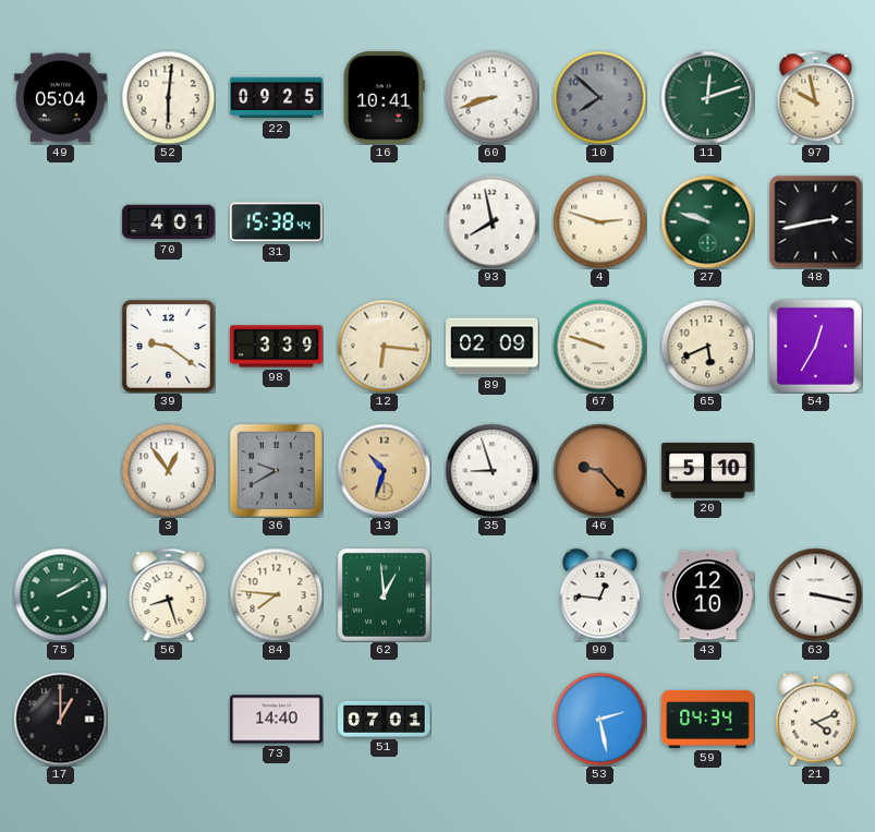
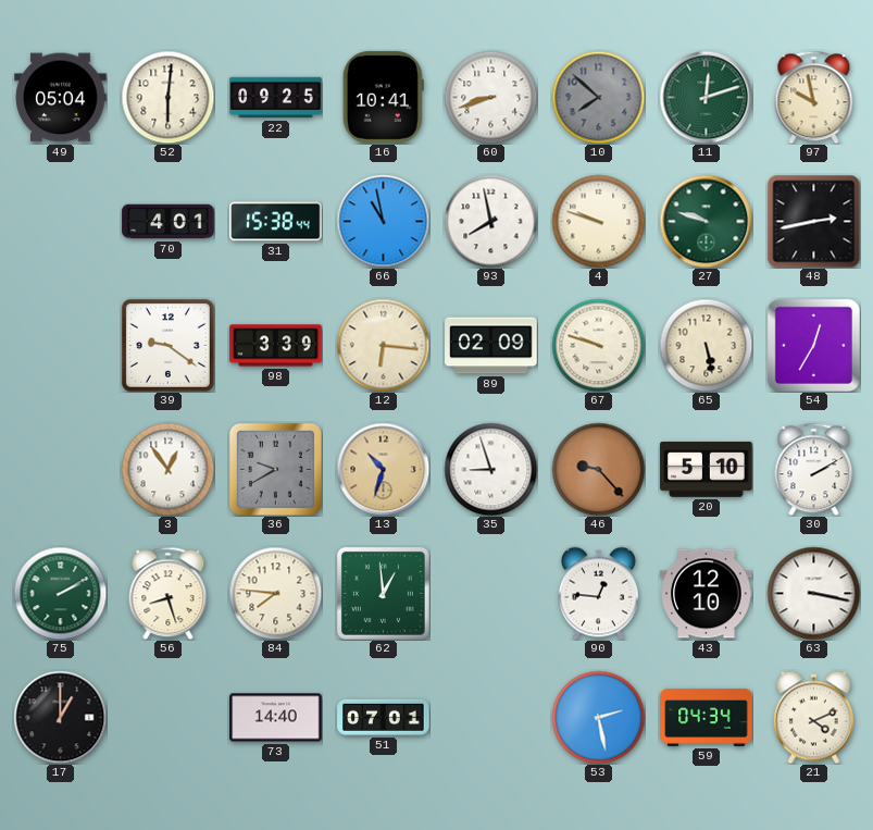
66: none -> 10:58
4: 2:48 -> 9:48
65: 5:41 -> 5:28
30: none -> 2:10
